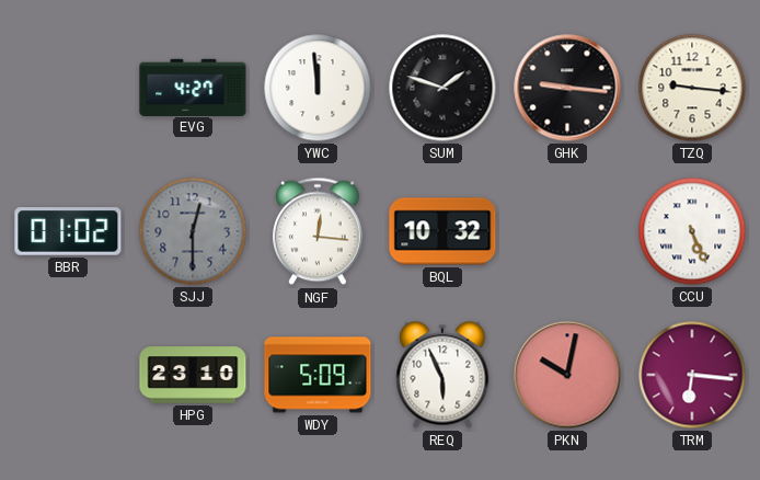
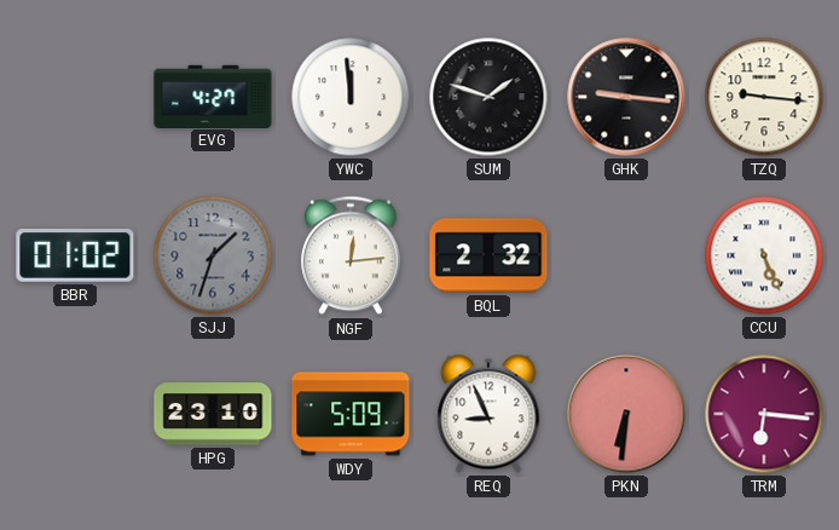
SJJ: 12:30 -> 1:33
NGF: 12:16 -> 12:14
BQL: 10:32 -> 2:32
REQ: 5:56 -> 8:56
PKN: 10:02 -> 6:31
